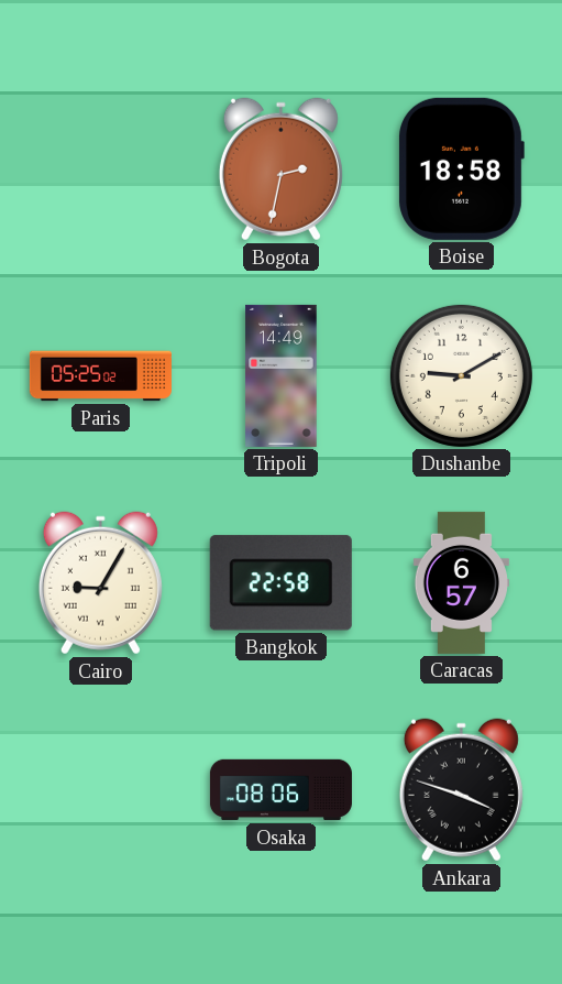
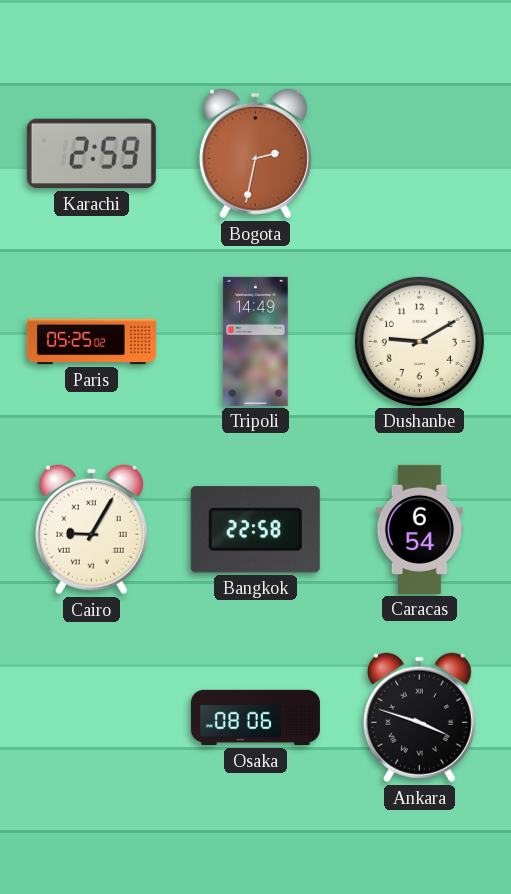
Karachi: none -> 2:59
Boise: 18:58 -> none
Caracas: 6:57 -> 6:54
